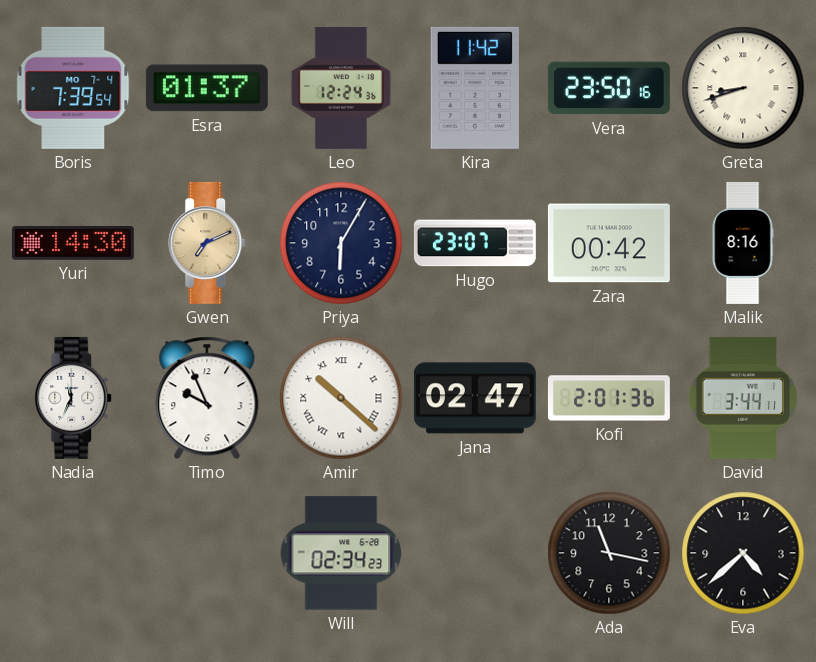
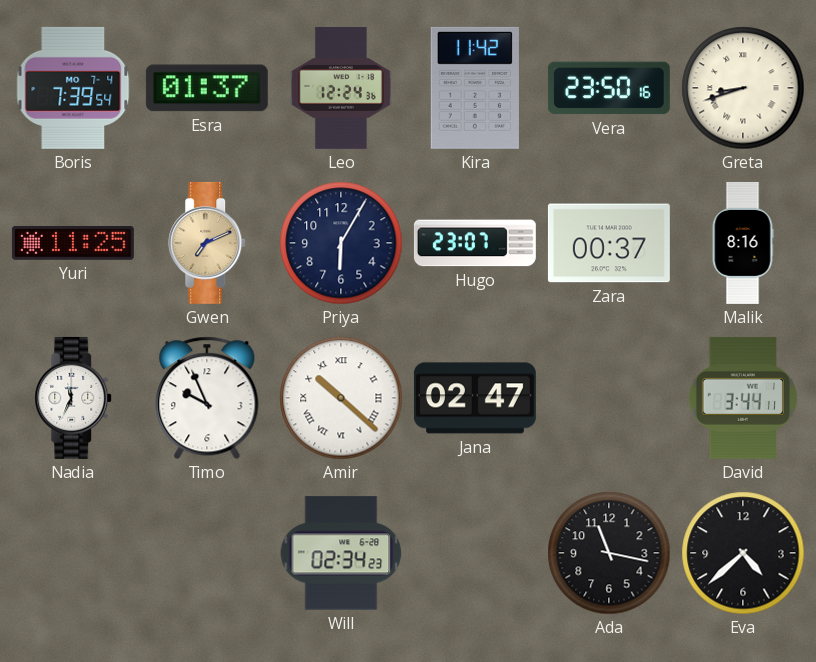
Yuri: 14:30 -> 11:25
Zara: 00:42 -> 00:37
Kofi: 2:01 -> none
